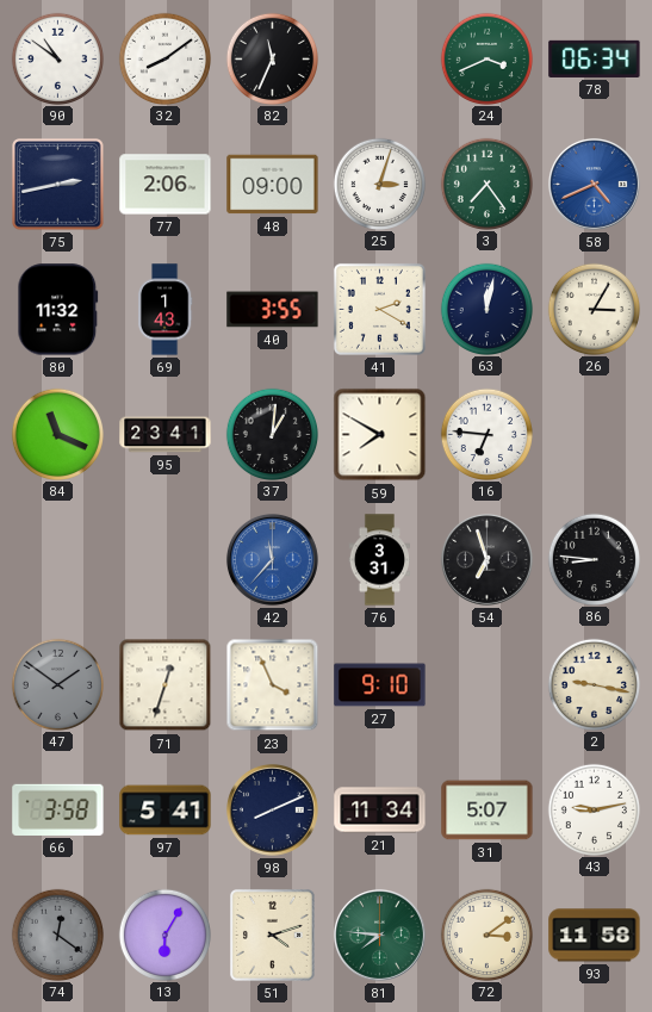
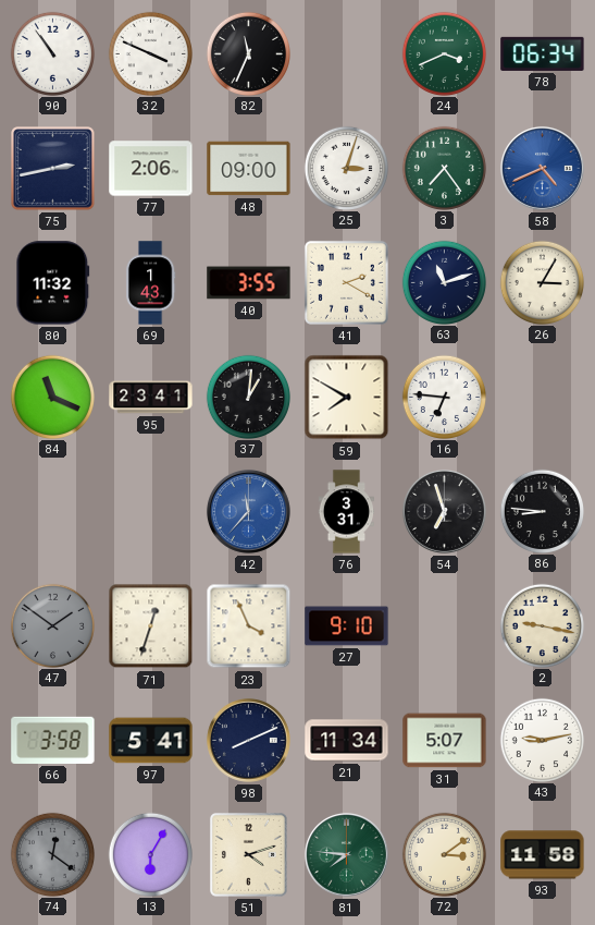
90: 10:51 -> 10:54
32: 8:09 -> 3:49
63: 12:02 -> 11:12
